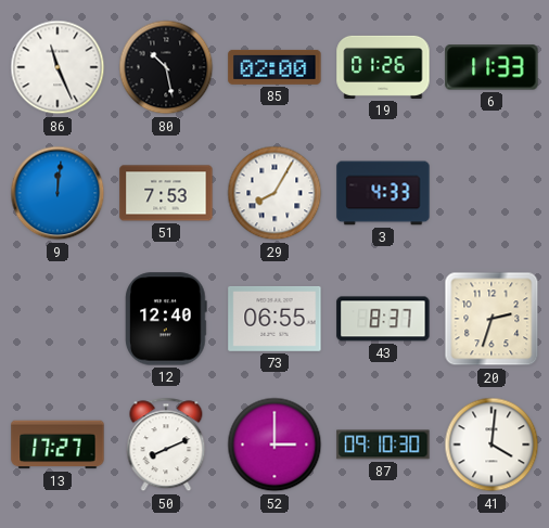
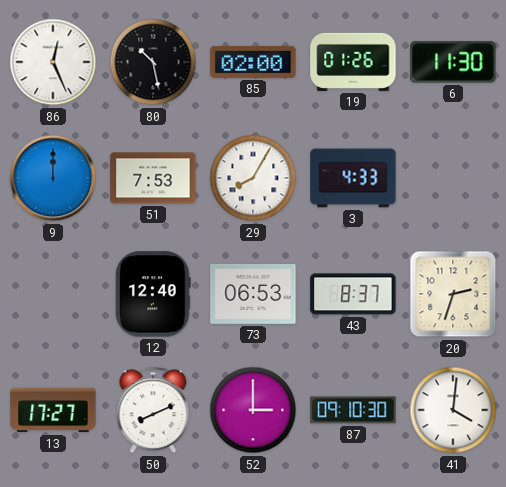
86: 11:26 -> 12:26
6: 11:33 -> 11:30
9: 12:01 -> 12:00
73: 06:55 -> 06:53
